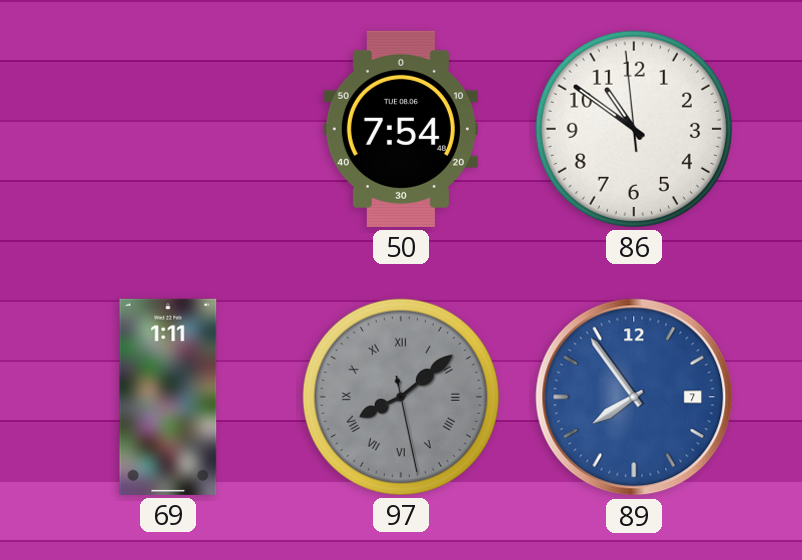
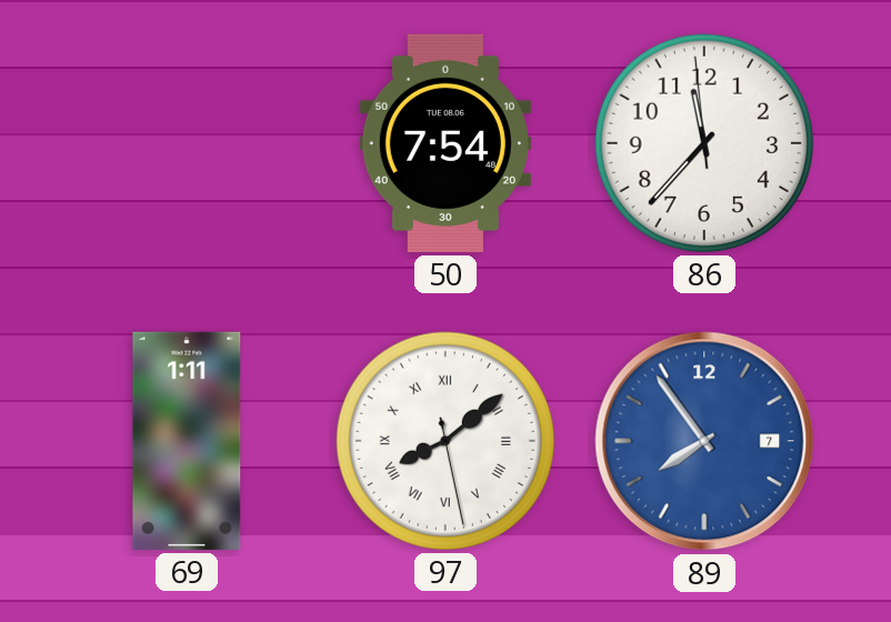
86: 10:50 -> 11:36
97 dial: grey -> white
